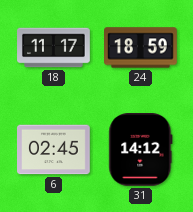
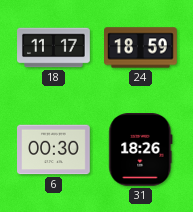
6: 02:45 -> 00:30
31: 14:12 -> 18:26
